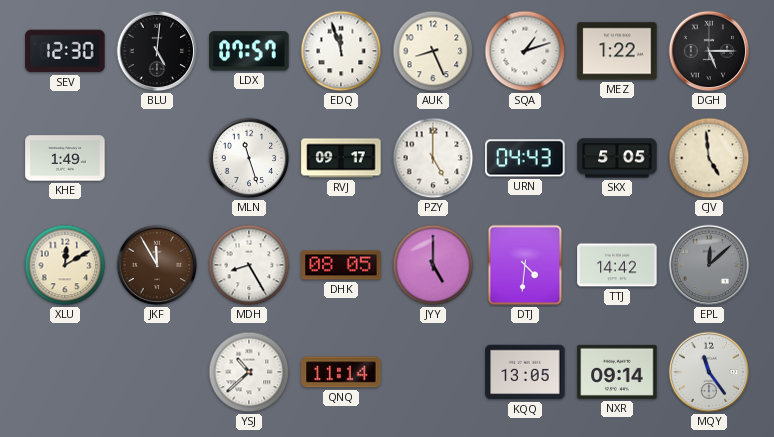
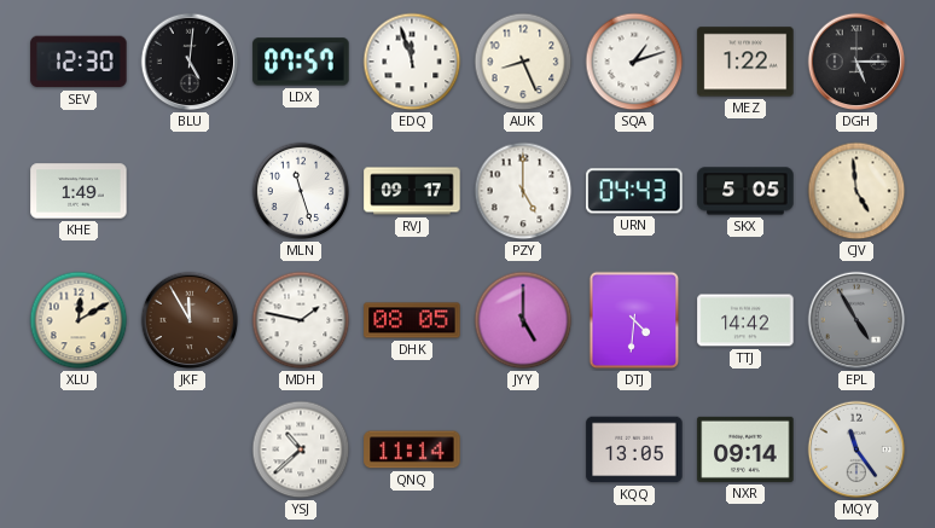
MDH: 8:25 -> 1:47
EPL: 12:08 -> 4:55
